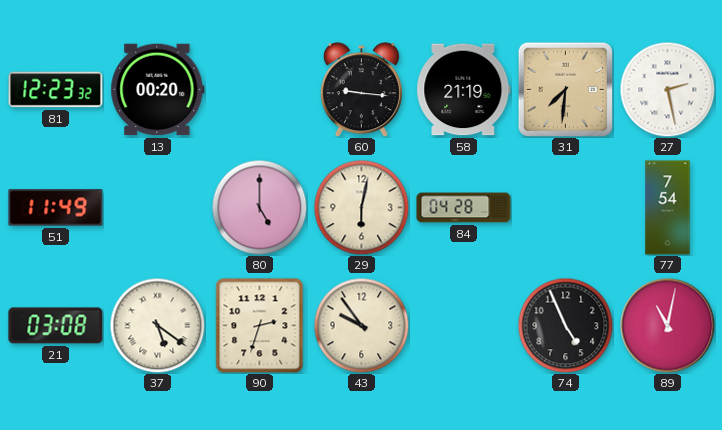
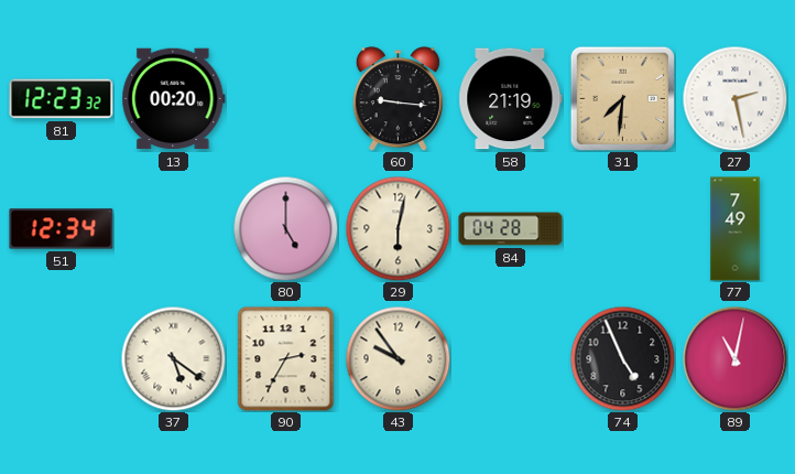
51: 11:49 -> 12:34
77: 7:54 -> 7:49
21: 03:08 -> none
90: 2:33 -> 2:35
